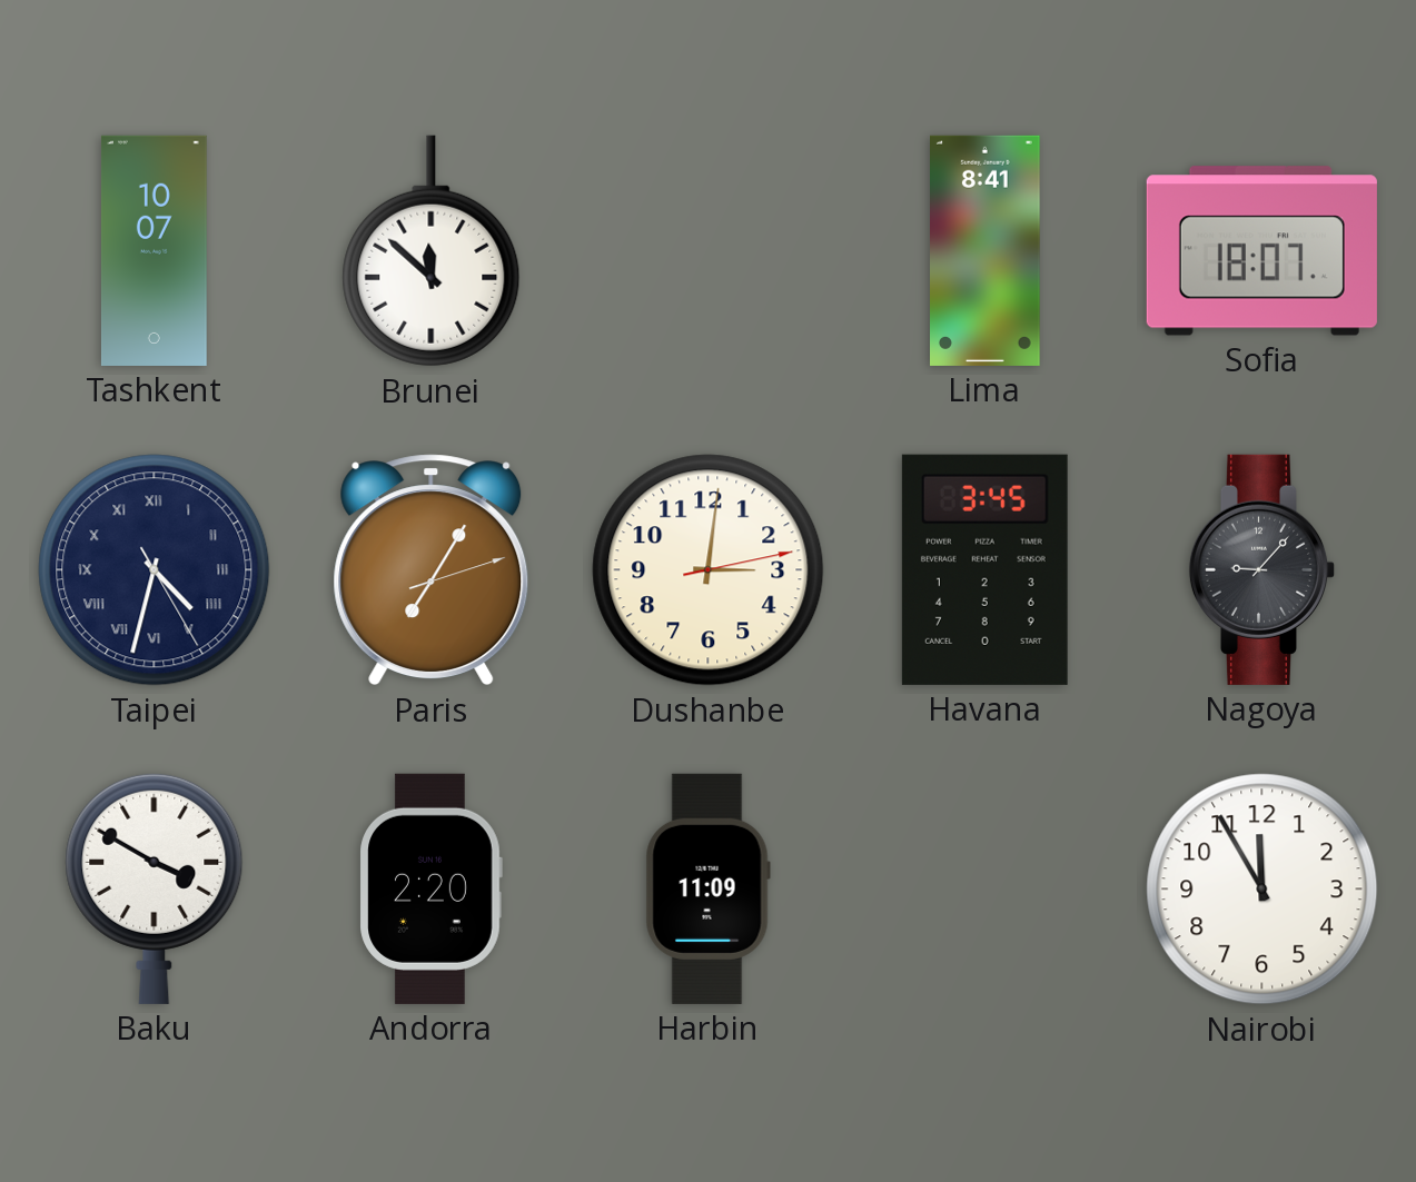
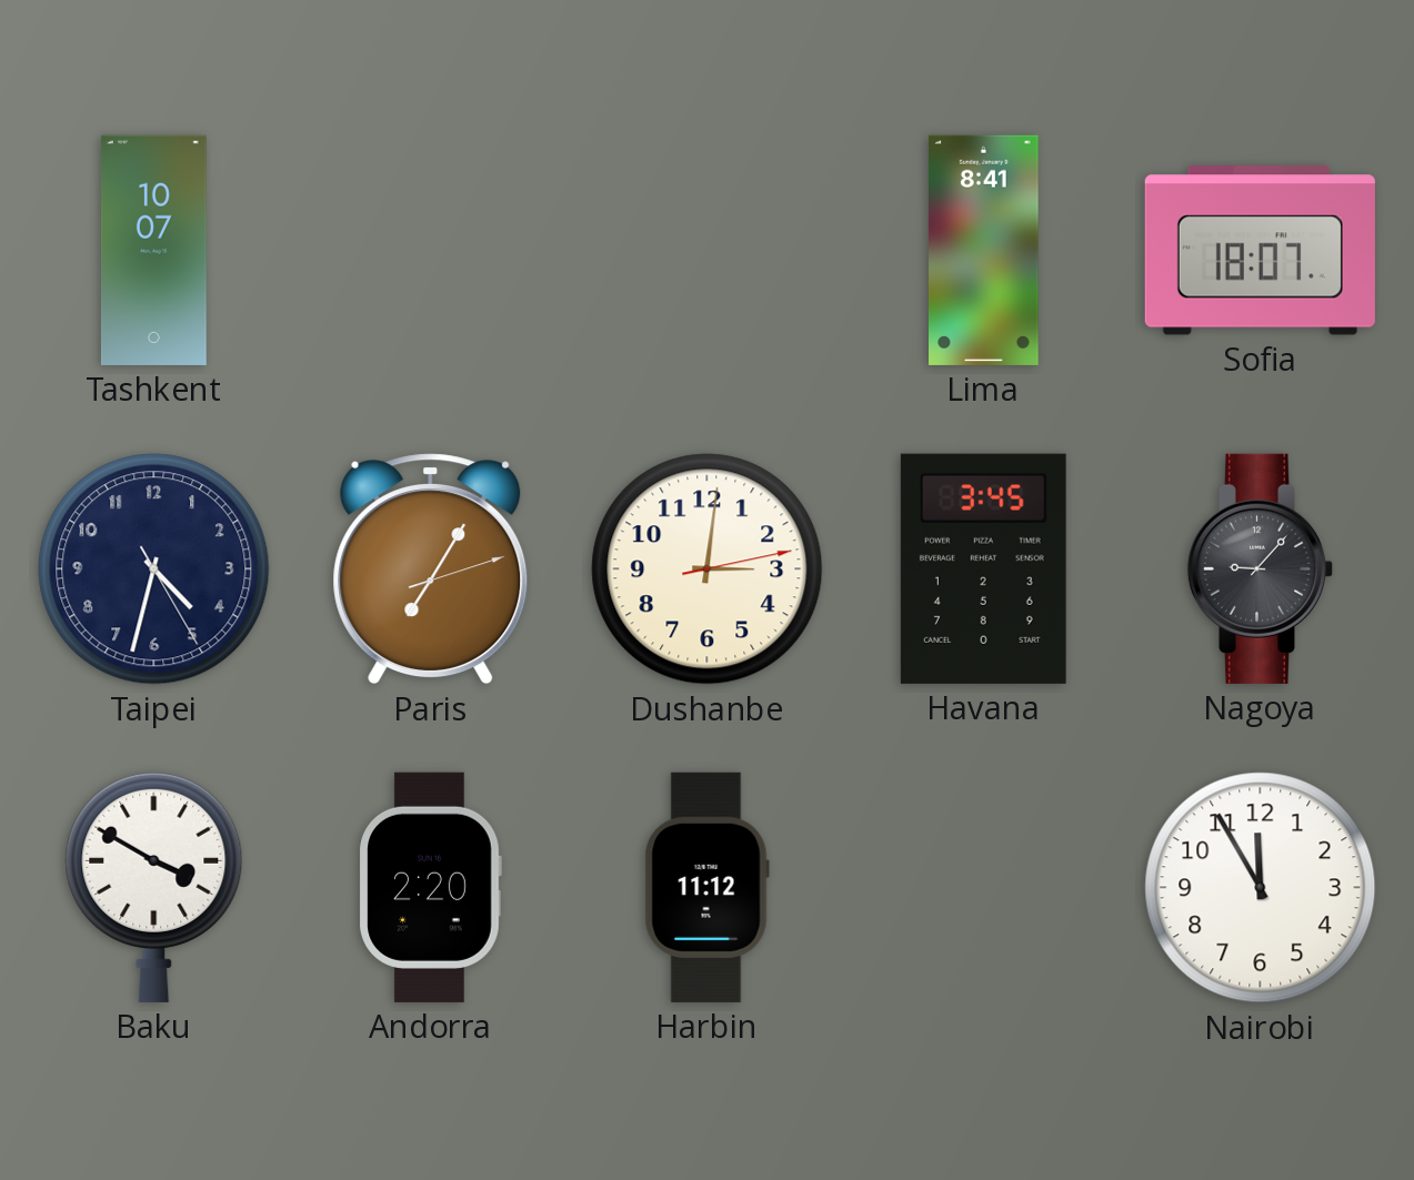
Brunei: 11:52 -> none
Taipei numerals: Roman -> Arabic
Harbin: 11:09 -> 11:12
